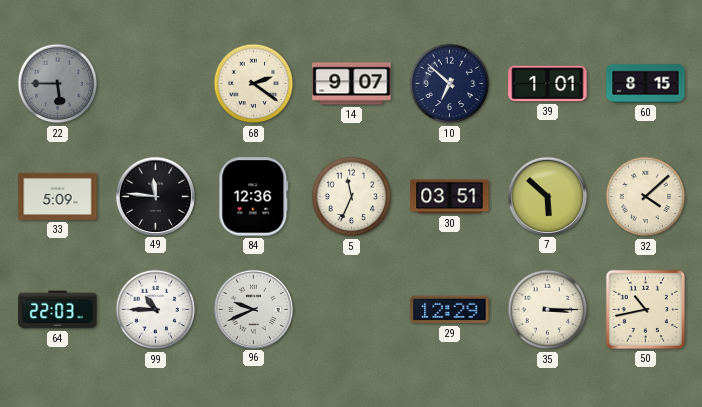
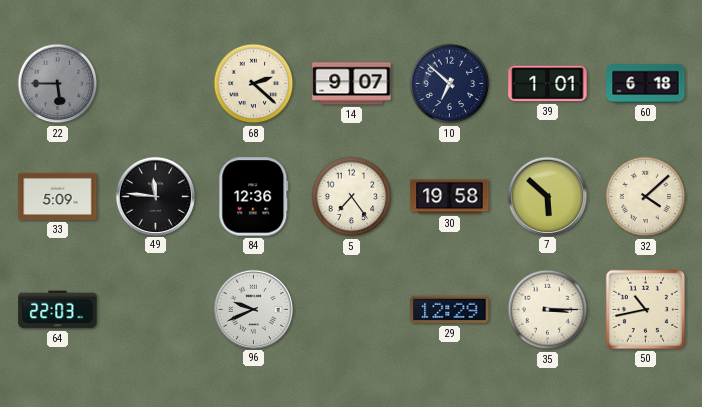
68: 2:21 -> 2:22
60: 8:15 -> 6:18
5: 11:34 -> 7:24
30: 03:51 -> 19:58
99: 10:45 -> none
